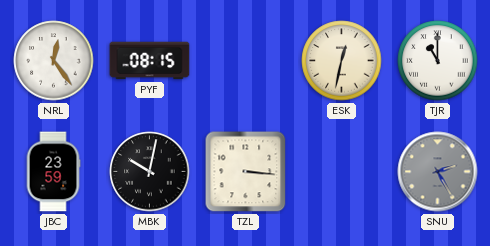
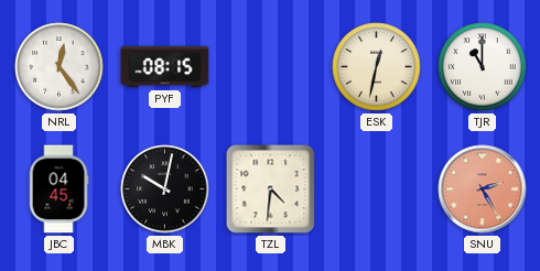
JBC: 23:59 -> 04:45
TZL: 3:16 -> 4:31
SNU dial: grey -> salmon
